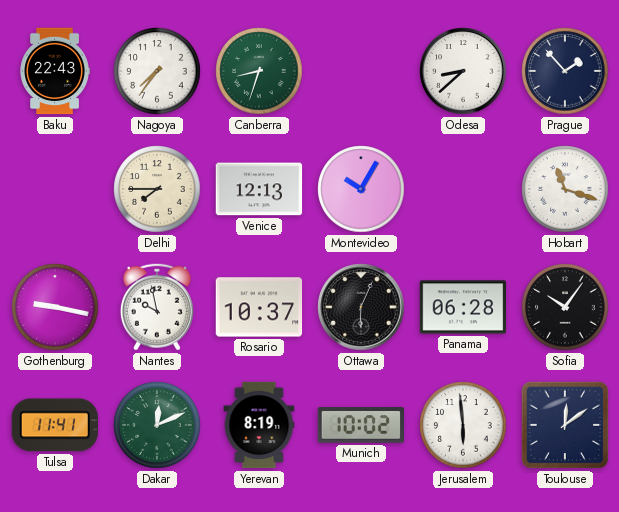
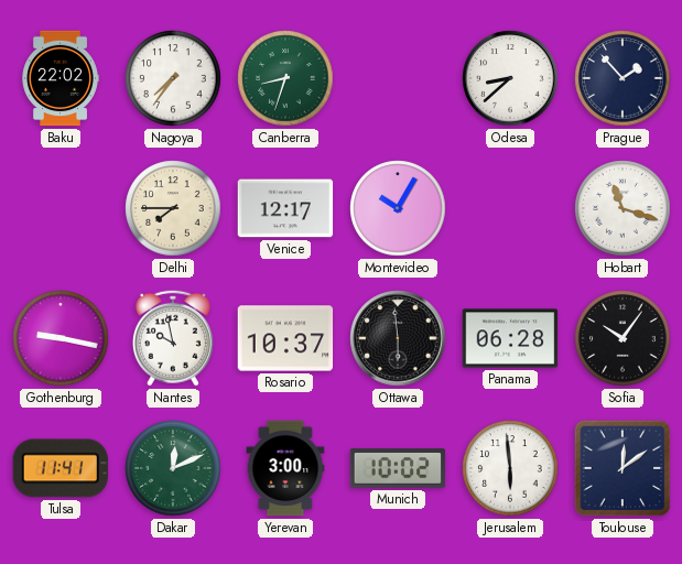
Baku: 22:43 -> 22:02
Venice: 12:13 -> 12:17
Ottawa: 6:04 -> 5:59
Yerevan: 8:19 -> 3:00
